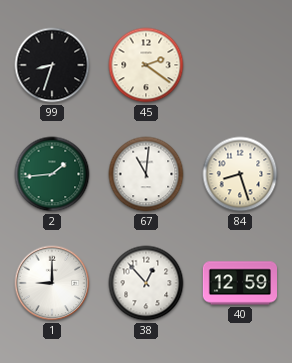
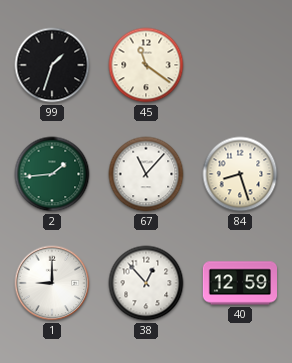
99: 8:33 -> 1:33
45: 2:21 -> 11:21
67: 11:01 -> 11:07
